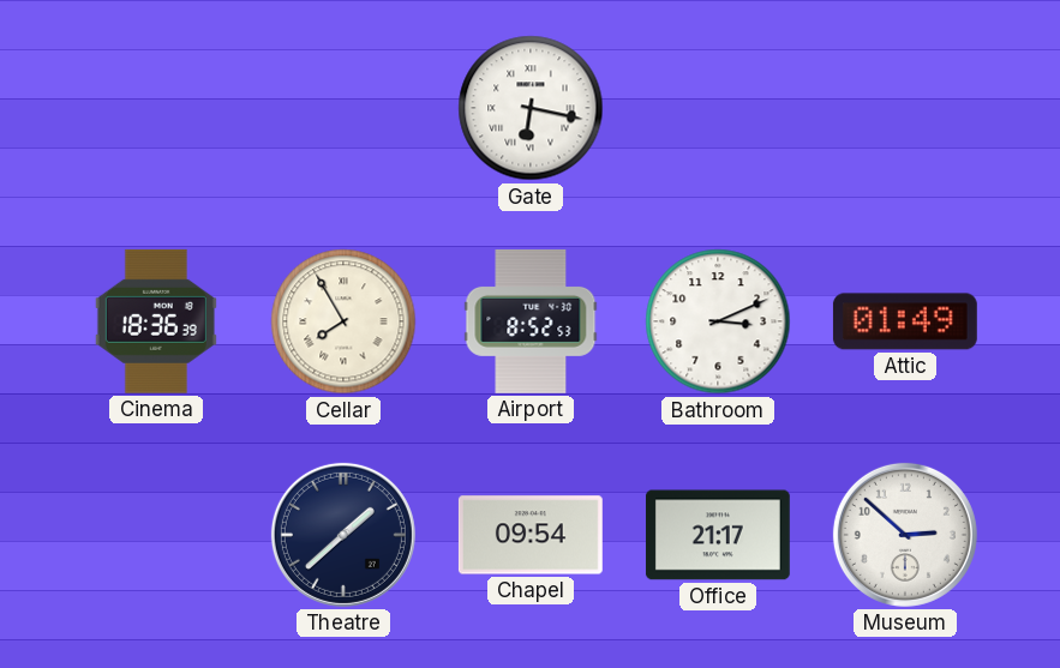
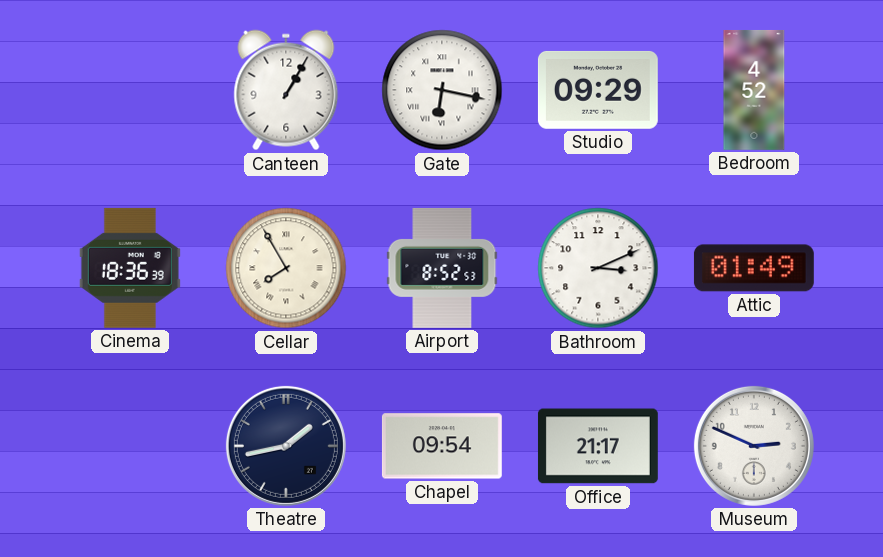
Canteen: none -> 1:05
Studio: none -> 09:29
Bedroom: none -> 4:52
Theatre: 1:38 -> 1:43
Museum: 2:52 -> 2:49
